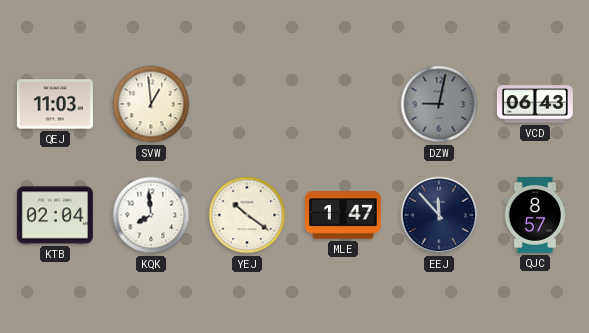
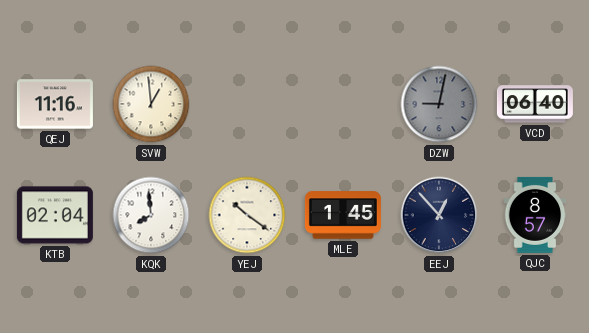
QEJ: 11:03 -> 11:16
VCD: 06:43 -> 06:40
MLE: 1:47 -> 1:45
EEJ: 11:53 -> 12:53
